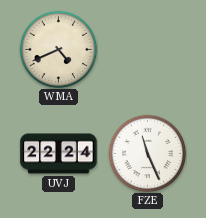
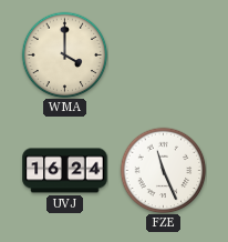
WMA: 4:41 -> 4:00
UVJ: 22:24 -> 16:24
